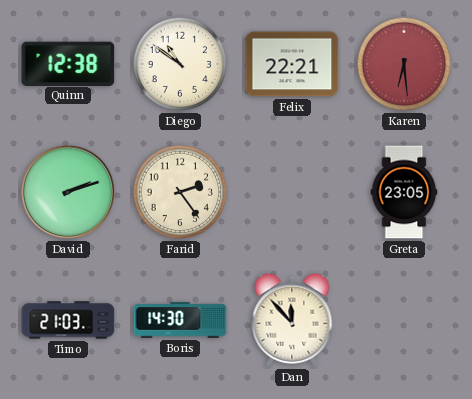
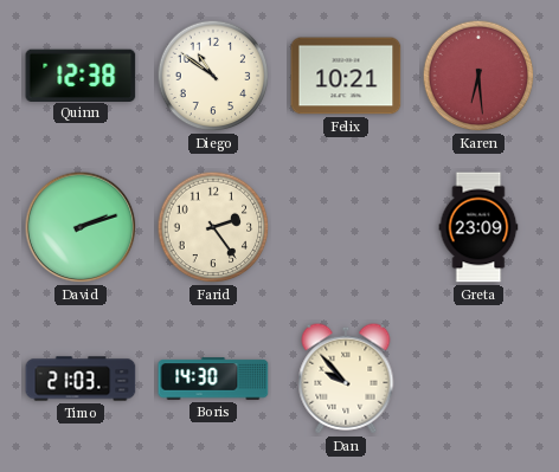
Felix: 22:21 -> 10:21
Greta: 23:05 -> 23:09
Dan: 11:53 -> 9:53
